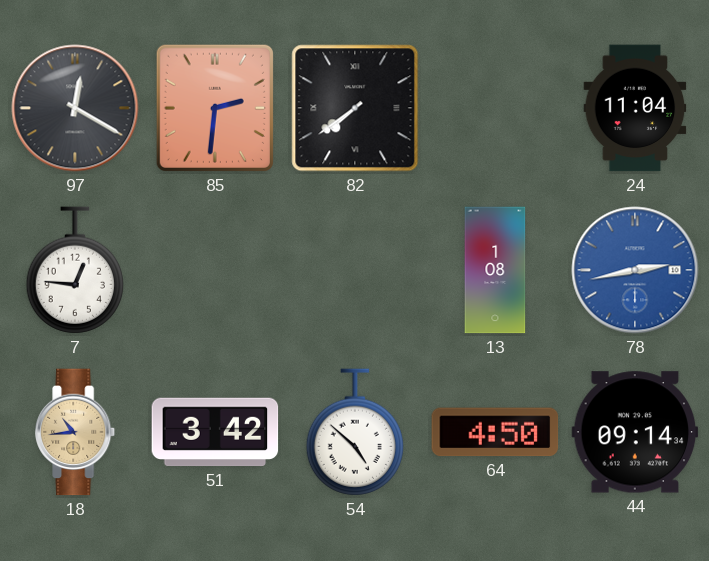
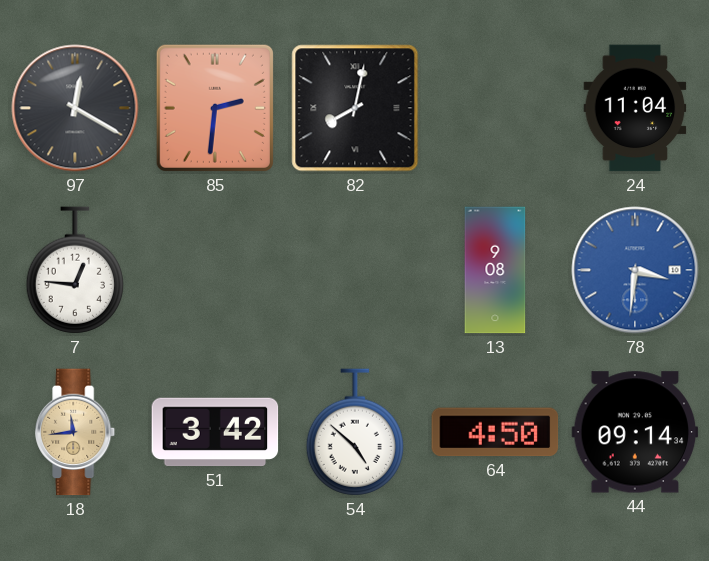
82: 7:39 -> 8:02
13: 1:08 -> 9:08
78: 2:43 -> 3:31
18: 10:44 -> 11:44
